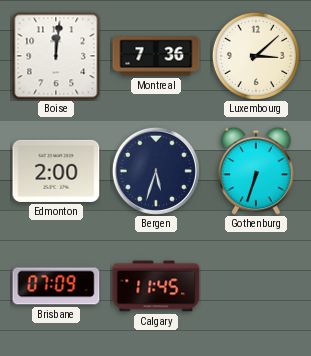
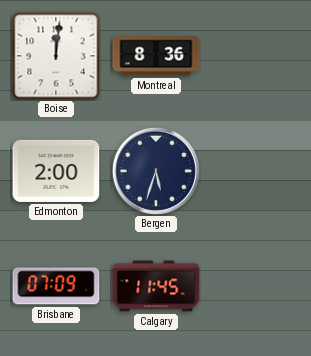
Montreal: 7:36 -> 8:36
Luxembourg: 3:08 -> none
Gothenburg: 6:33 -> none
